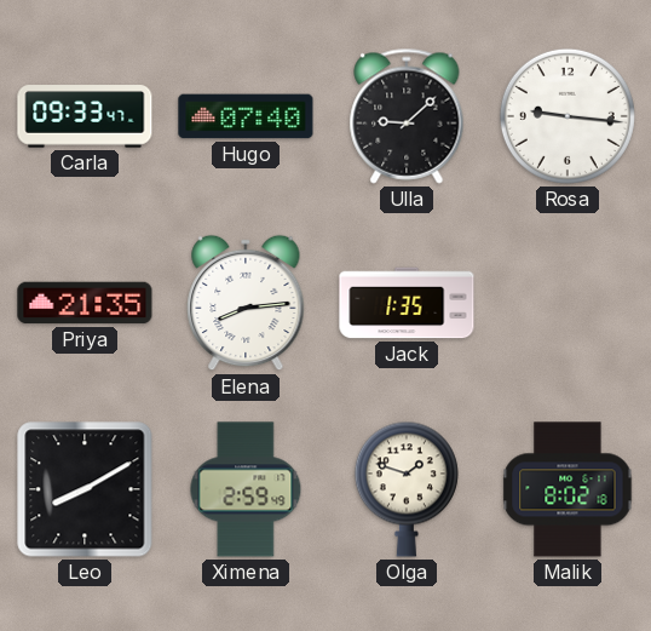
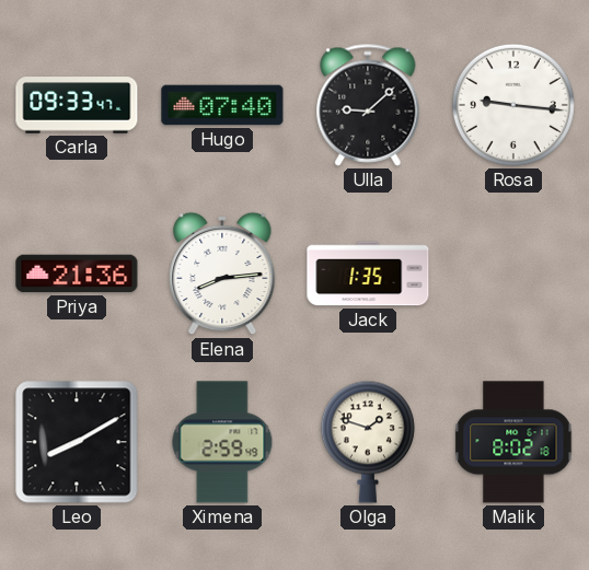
Priya: 21:35 -> 21:36
